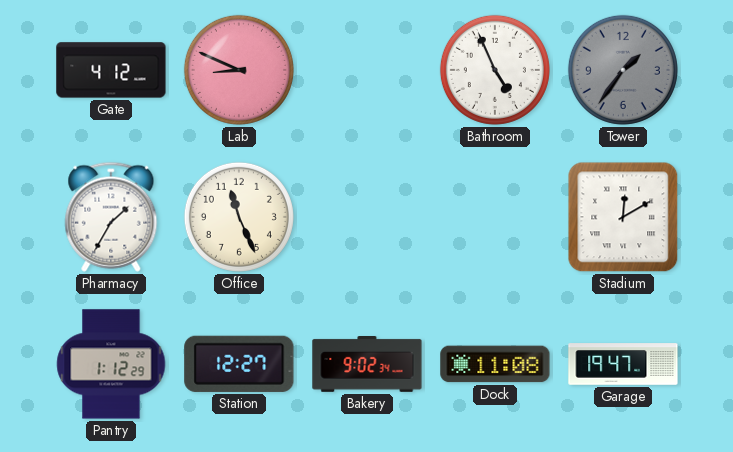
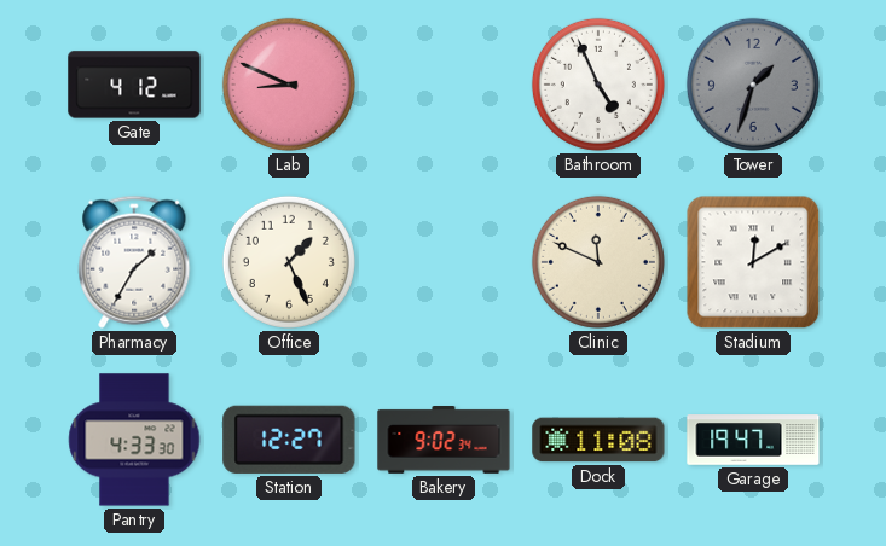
Tower: 1:36 -> 1:33
Office: 11:26 -> 1:26
Clinic: none -> 11:49
Pantry: 1:12 -> 4:33
